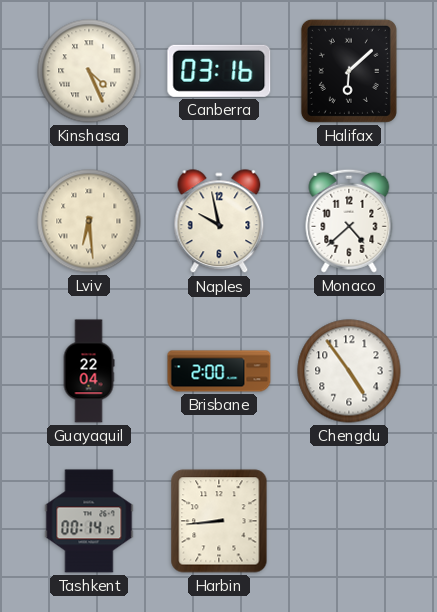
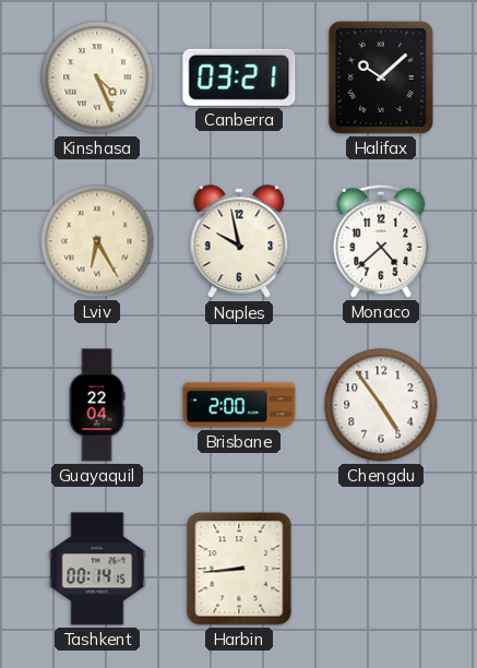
Canberra: 03:16 -> 03:21
Halifax: 6:08 -> 10:08
Lviv: 6:29 -> 6:25
